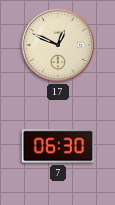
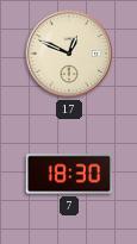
7: 06:30 -> 18:30
